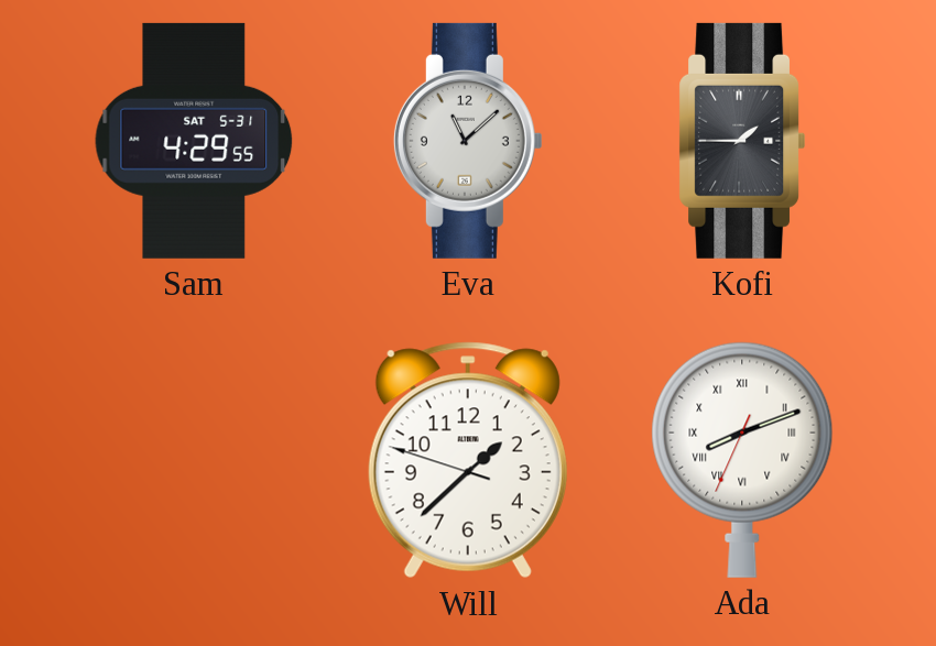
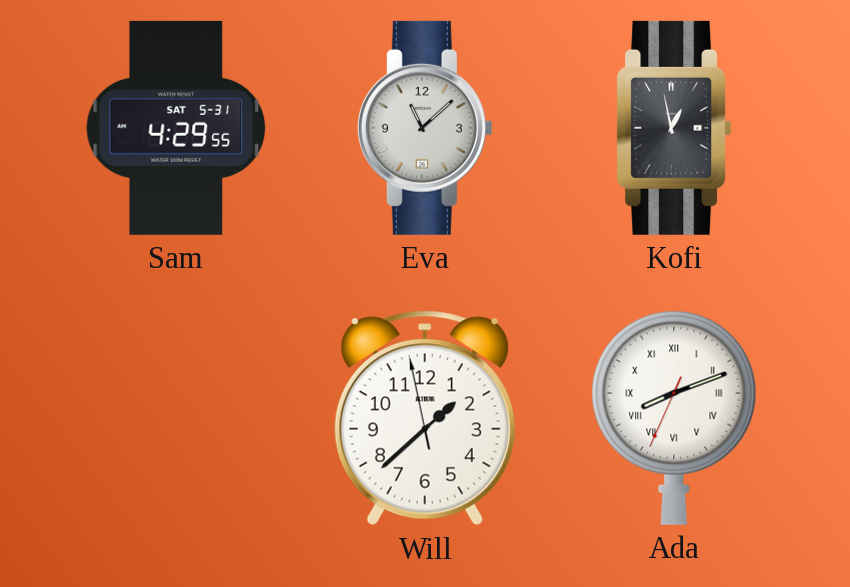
Kofi: 1:45 -> 12:58
Will: 1:37:48 -> 1:37:58
